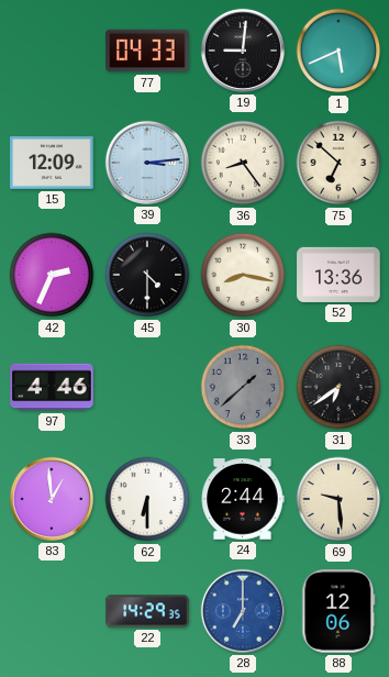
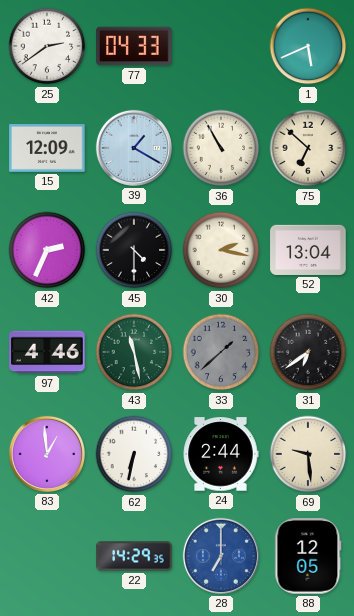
25: none -> 2:39
19: 9:01 -> none
39: 3:14 -> 1:20
36: 8:24 -> 10:55
30: 8:17 -> 2:17
52: 13:36 -> 13:04
43: none -> 11:28
62: 6:30 -> 6:32
88: 12:06 -> 12:05
